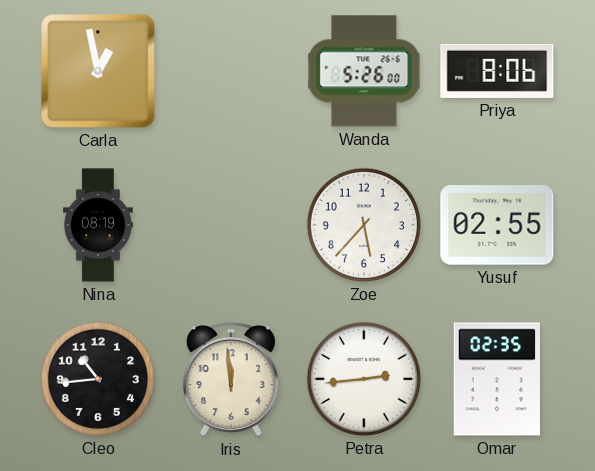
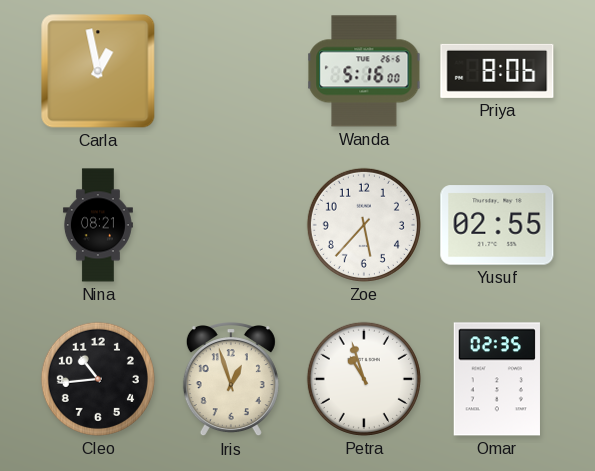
Wanda: 5:26 -> 5:16
Nina: 08:19 -> 08:21
Iris: 11:59 -> 12:57
Petra: 2:44 -> 10:57
